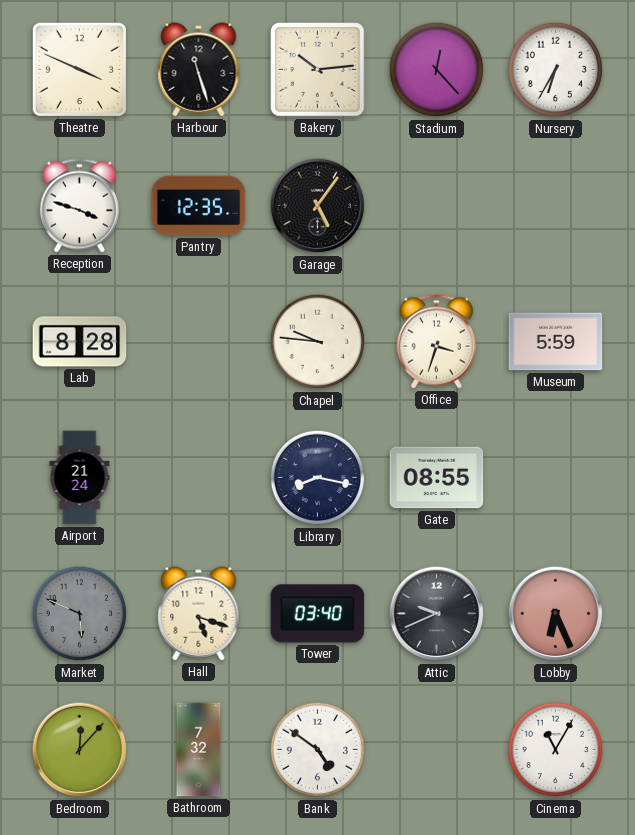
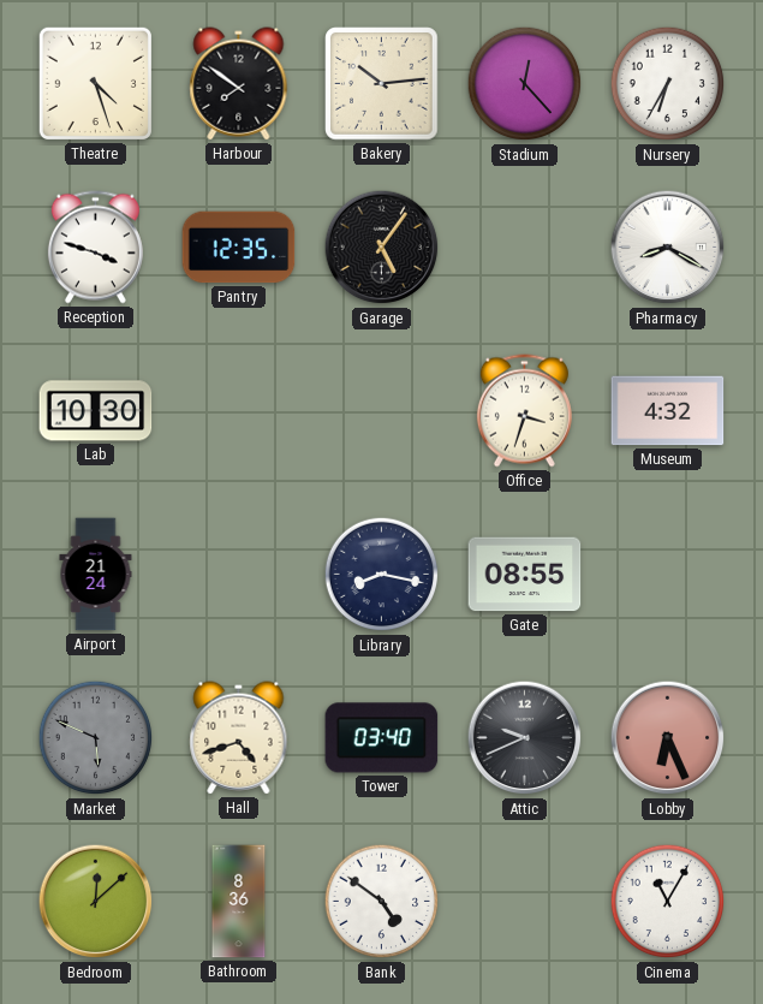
Theatre: 3:49 -> 4:27
Harbour: 11:27 -> 7:51
Pharmacy: none -> 8:20
Lab: 8:28 -> 10:30
Chapel: 9:46 -> none
Museum: 5:59 -> 4:32
Hall: 5:18 -> 4:42
Bedroom: 12:07 -> 12:08
Bathroom: 7:32 -> 8:36
